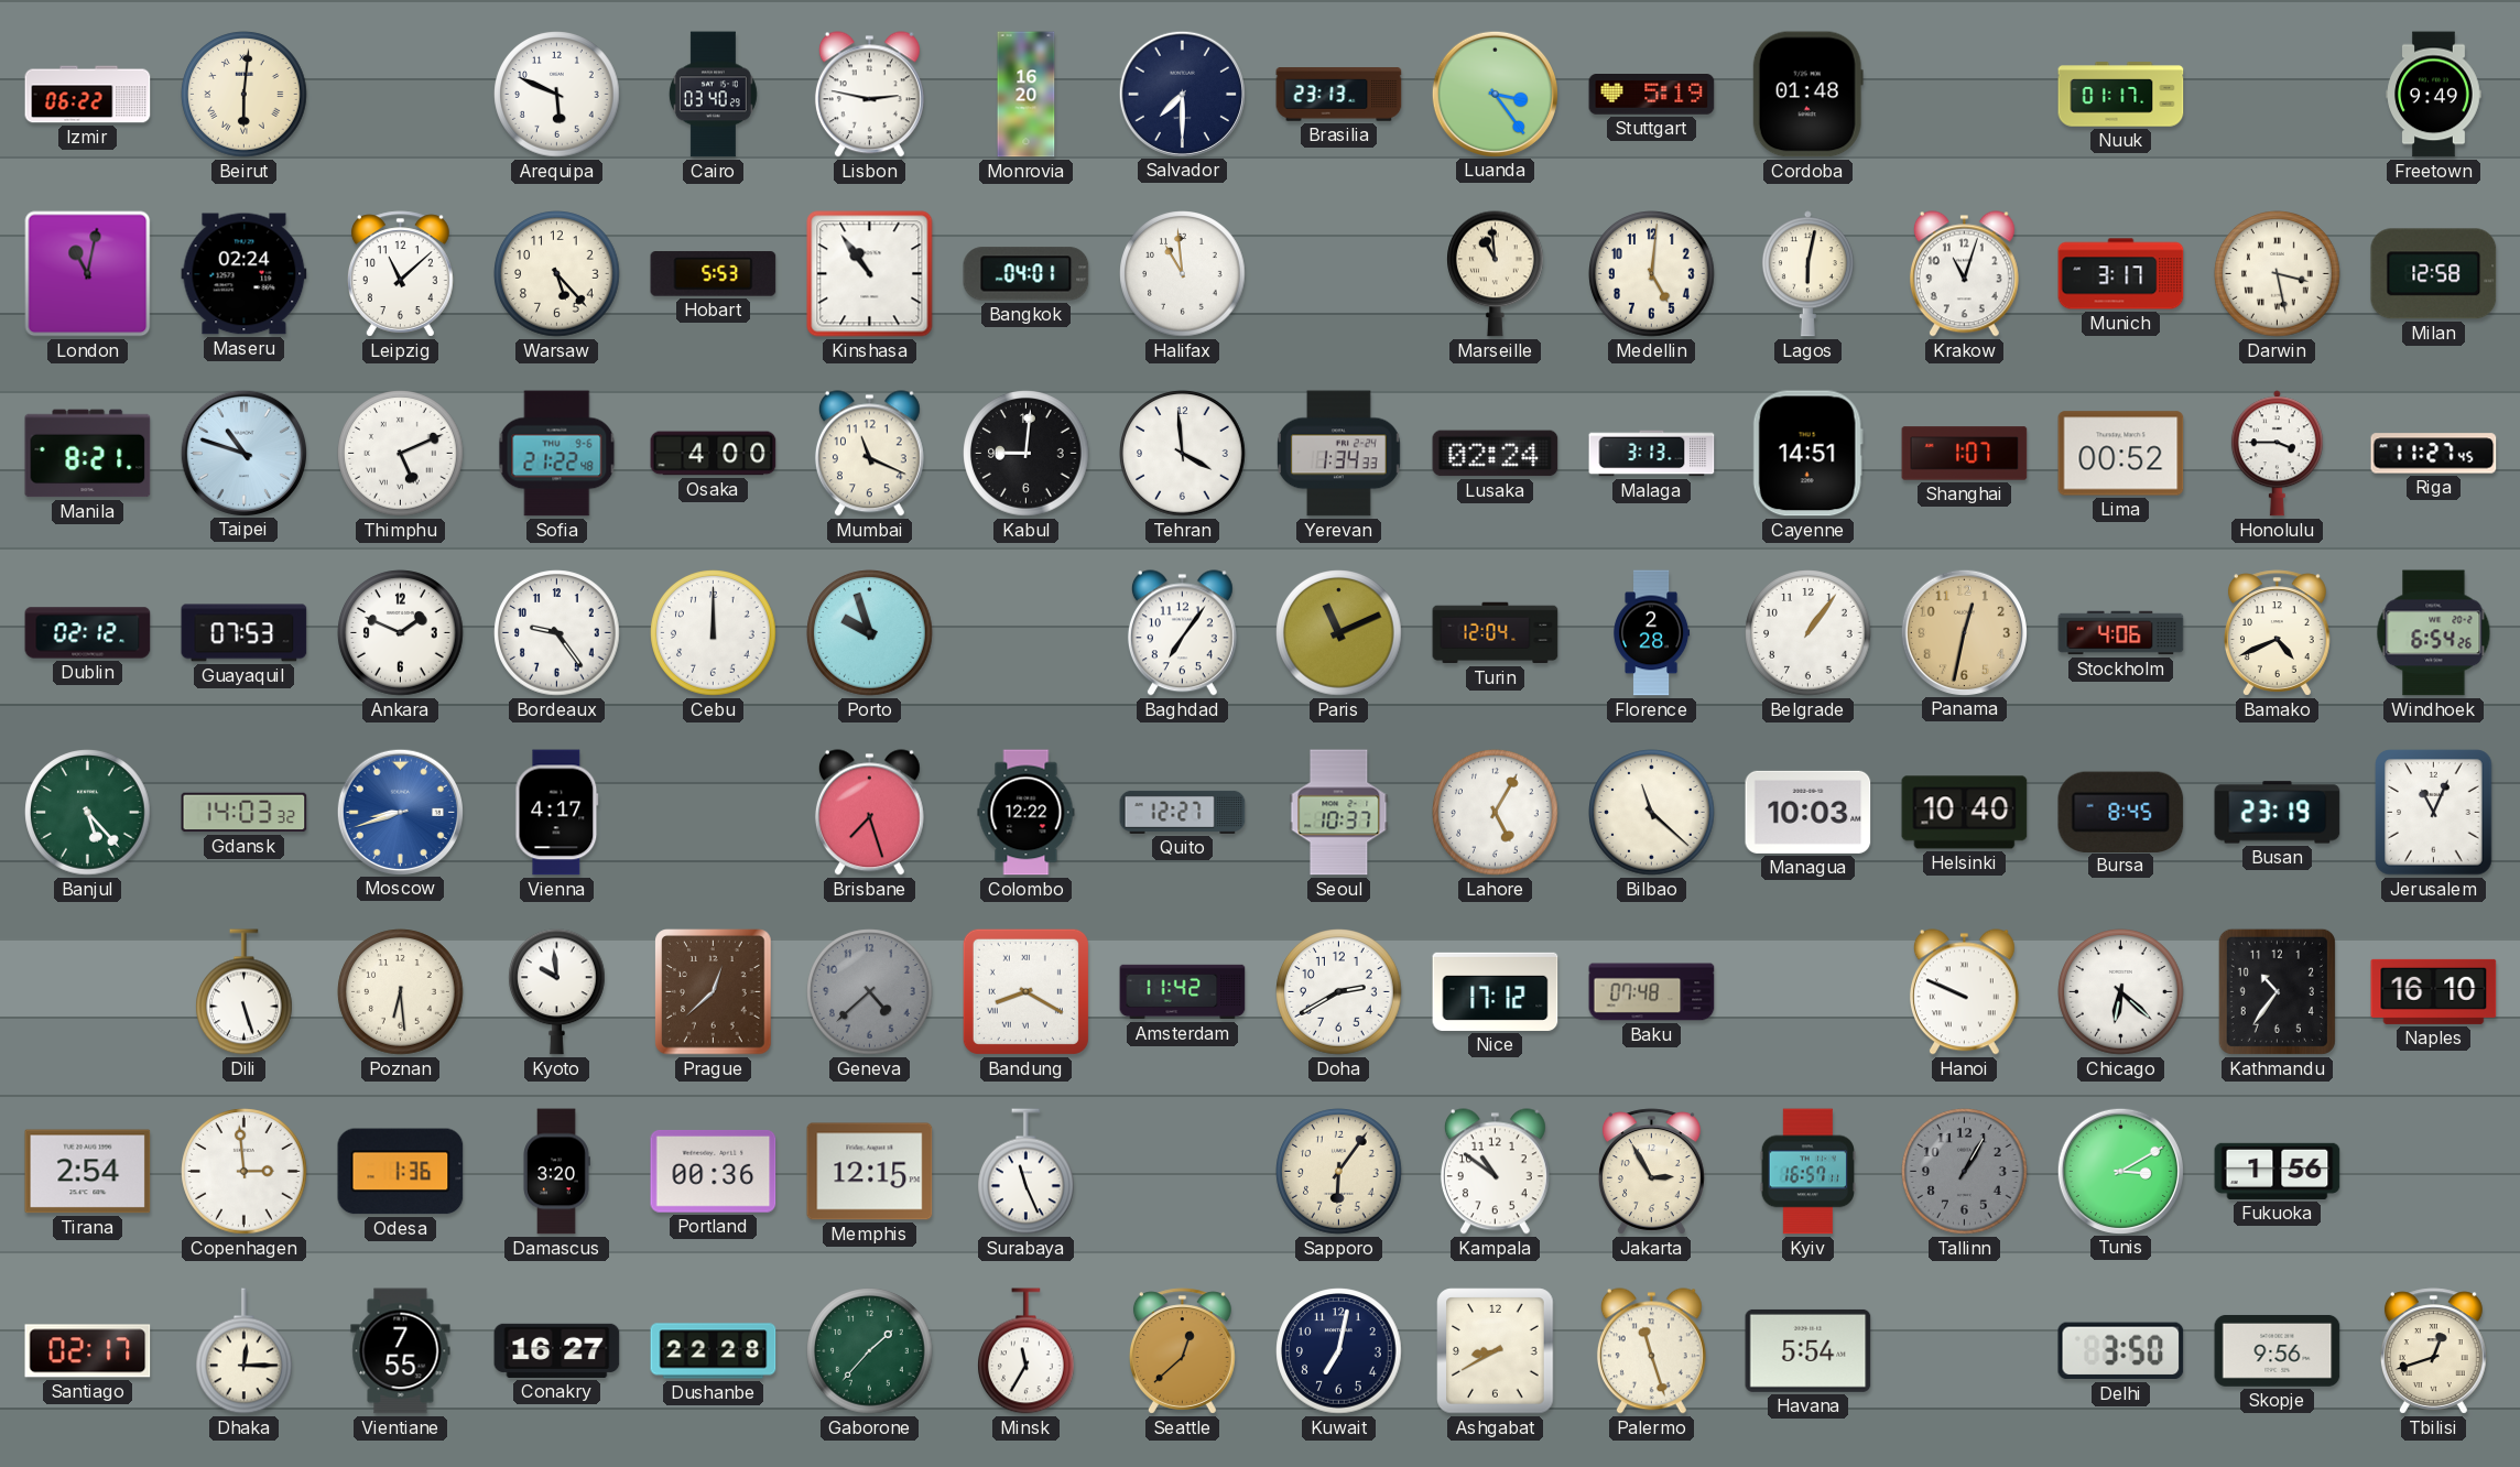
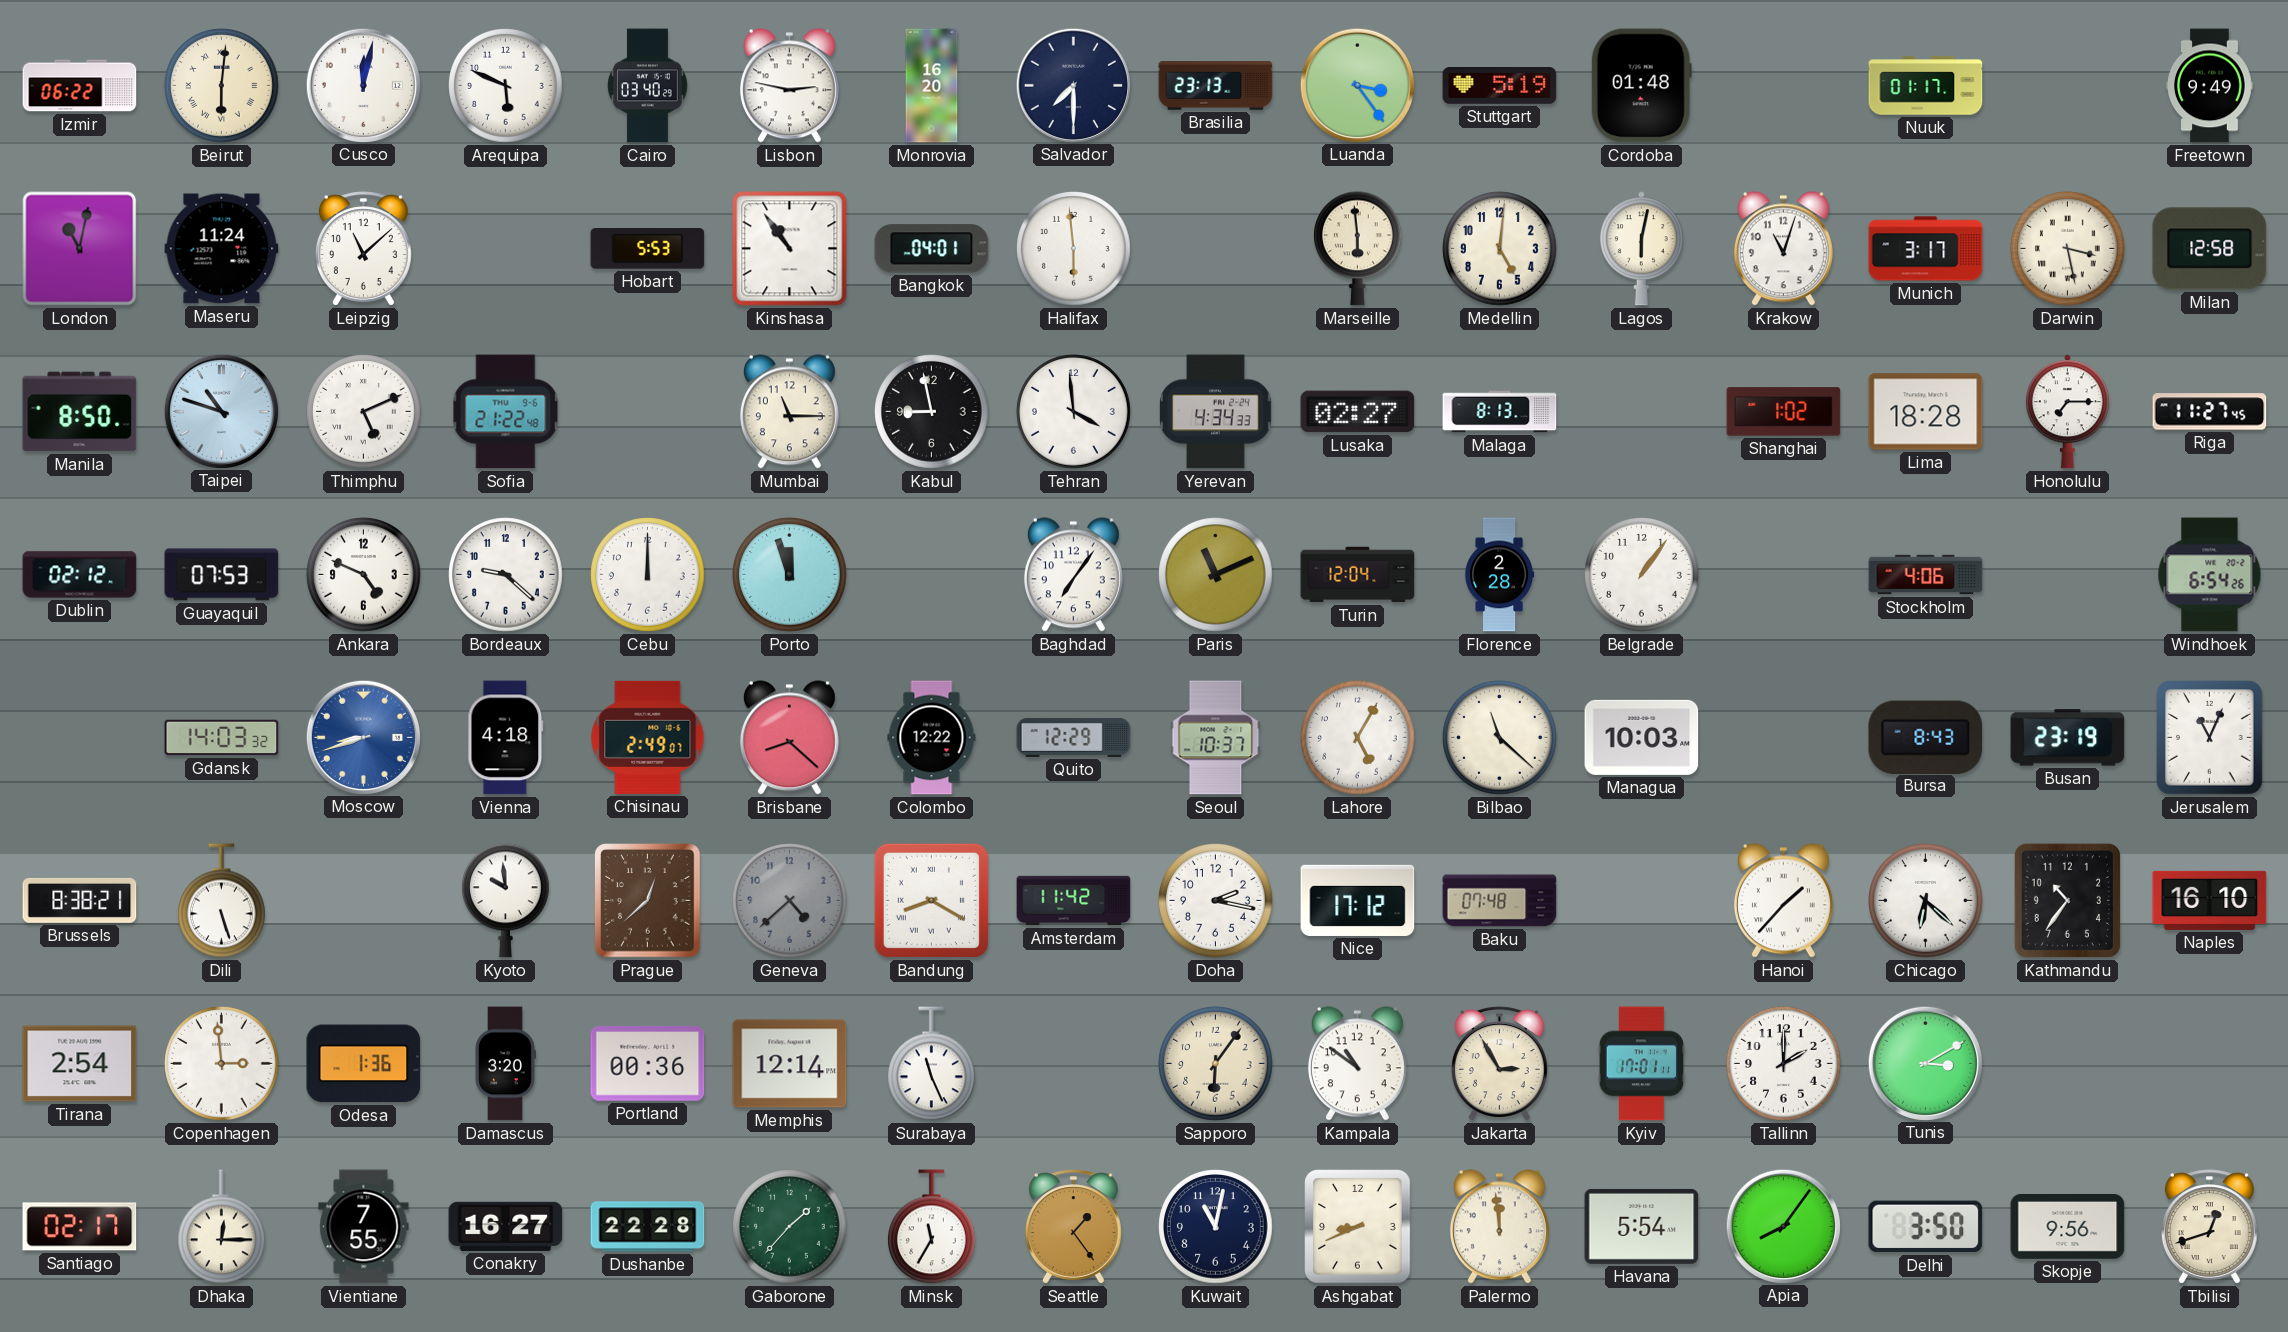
Cusco: none -> 12:02
Maseru: 02:24 -> 11:24
Warsaw: 5:23 -> none
Halifax: 10:59 -> 5:59
Marseille: 10:59 -> 5:59
Manila: 8:21 -> 8:50
Osaka: 4:00 -> none
Mumbai: 11:19 -> 11:15
Kabul: 9:01 -> 8:58
Yerevan: 1:34 -> 4:34
Lusaka: 02:24 -> 02:27
Malaga: 3:13 -> 8:13
Cayenne: 14:51 -> none
Shanghai: 1:07 -> 1:02
Lima: 00:52 -> 18:28
Honolulu: 3:45 -> 7:15
Ankara: 1:49 -> 4:49
Bordeaux: 9:24 -> 9:22
Porto: 9:57 -> 11:57
Panama: 12:32 -> none
Bamako: 4:41 -> none
Banjul: 5:23 -> none
Vienna: 4:17 -> 4:18
Chisinau: none -> 2:49
Brisbane: 7:27 -> 8:22
Quito: 12:27 -> 12:29
Helsinki: 10:40 -> none
Bursa: 8:45 -> 8:43
Brussels: none -> 8:38
Poznan: 6:29 -> none
Doha: 2:40 -> 2:17
Hanoi: 9:49 -> 1:37
Memphis: 12:15 -> 12:14
Kyiv: 16:57 -> 17:01
Tallinn: 1:05 -> 2:00
Tallinn dial: grey -> white
Fukuoka: 1:56 -> none
Seattle: 12:38 -> 1:24
Kuwait: 7:02 -> 11:02
Ashgabat: 8:40 -> 8:41
Palermo: 11:27 -> 11:59
Apia: none -> 8:06
